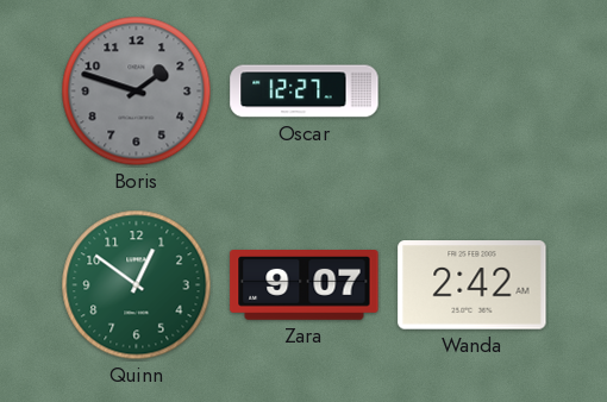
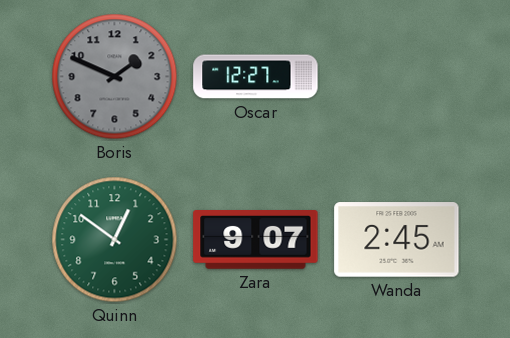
Boris: 1:48 -> 1:49
Wanda: 2:42 -> 2:45
